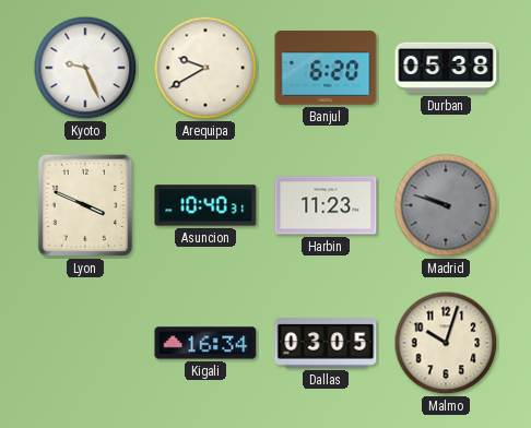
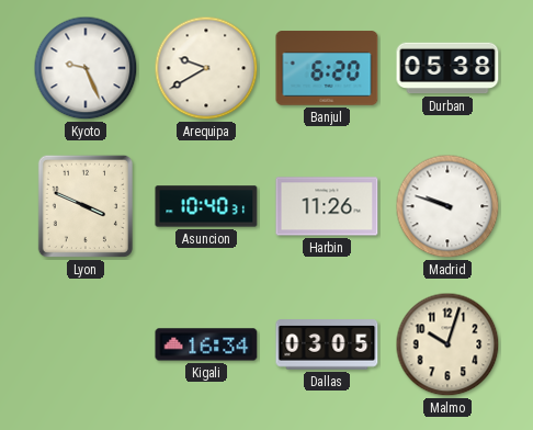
Harbin: 11:23 -> 11:26
Madrid dial: grey -> white
